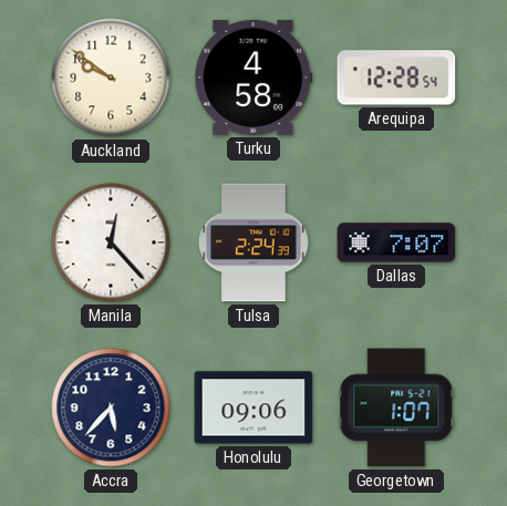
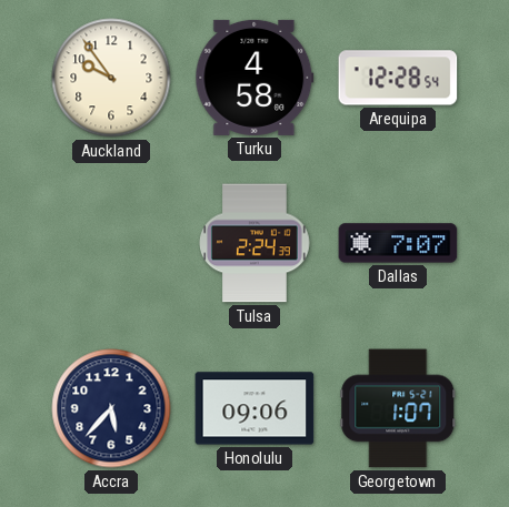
Auckland: 9:51 -> 9:54
Manila: 12:23 -> none
